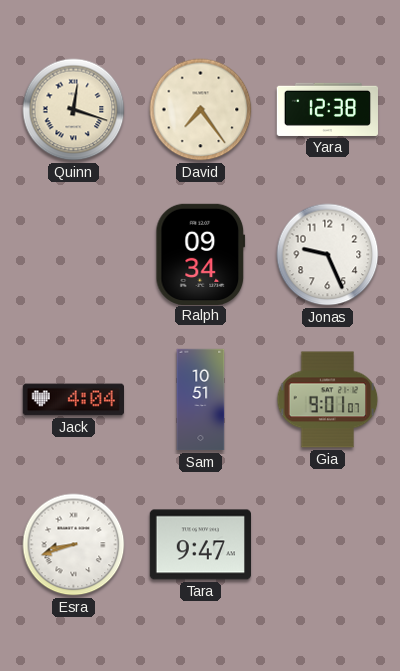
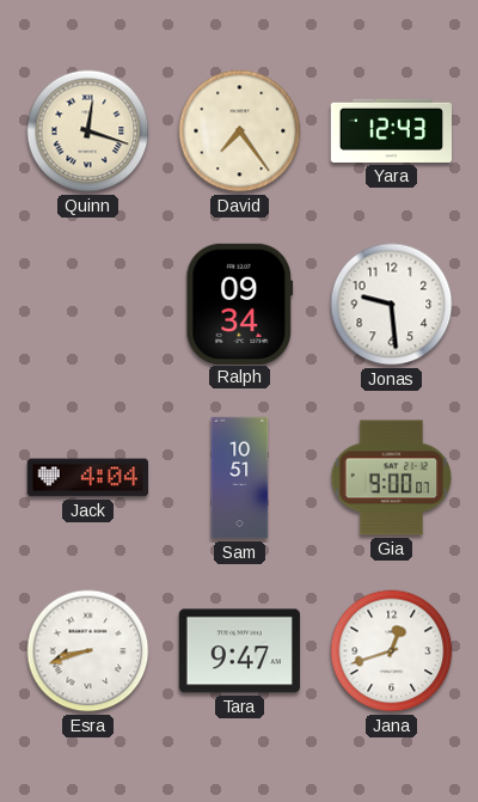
Yara: 12:38 -> 12:43
Jonas: 9:26 -> 9:29
Gia: 9:01 -> 9:00
Jana: none -> 12:42
